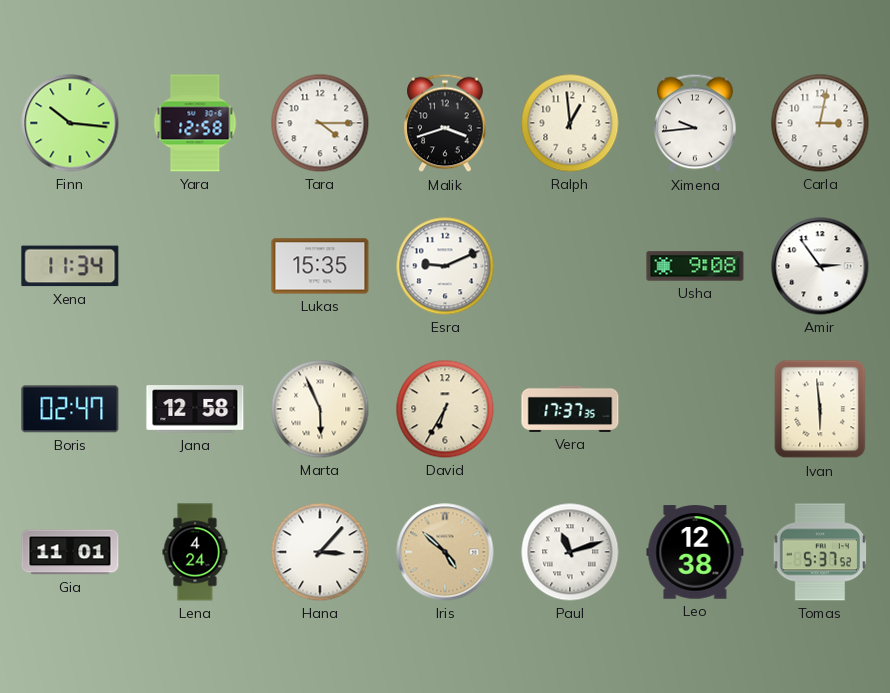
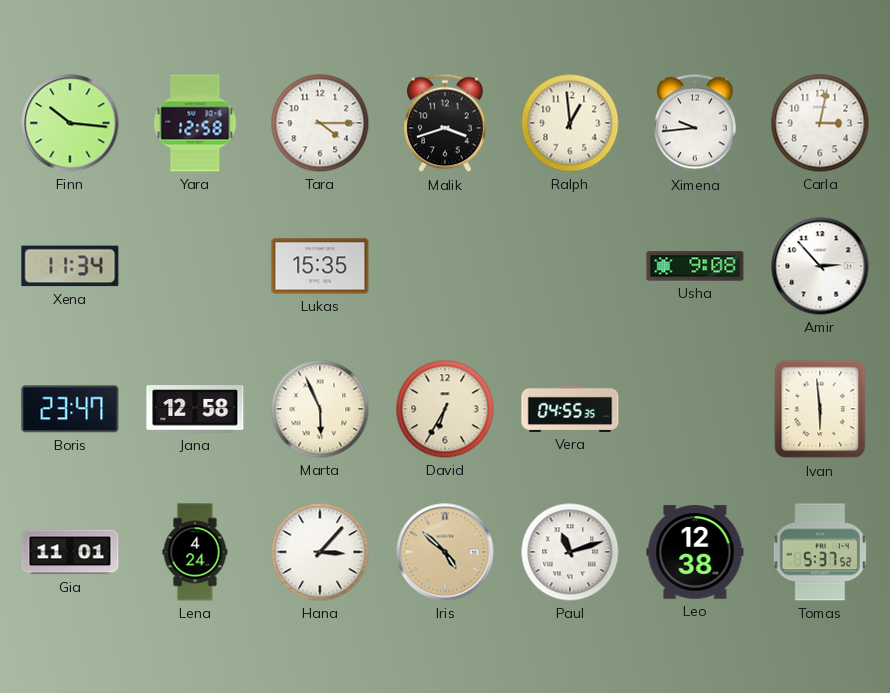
Esra: 9:11 -> none
Amir: 2:54 -> 2:53
Boris: 02:47 -> 23:47
Vera: 17:37 -> 04:55
